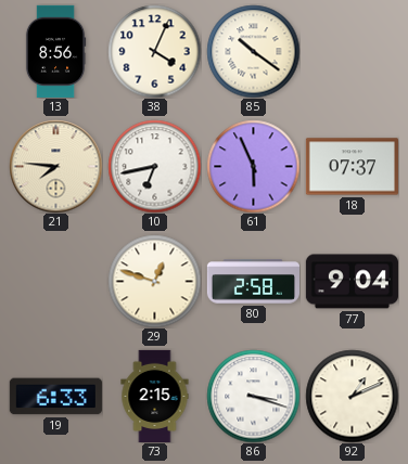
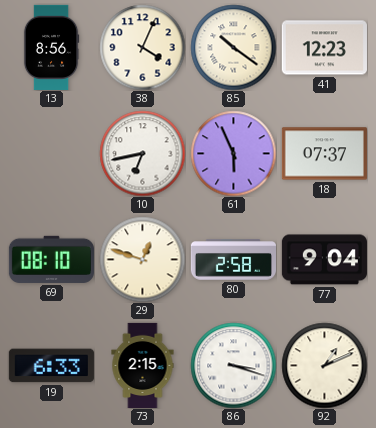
41: none -> 12:23
21: 7:46 -> none
69: none -> 08:10
